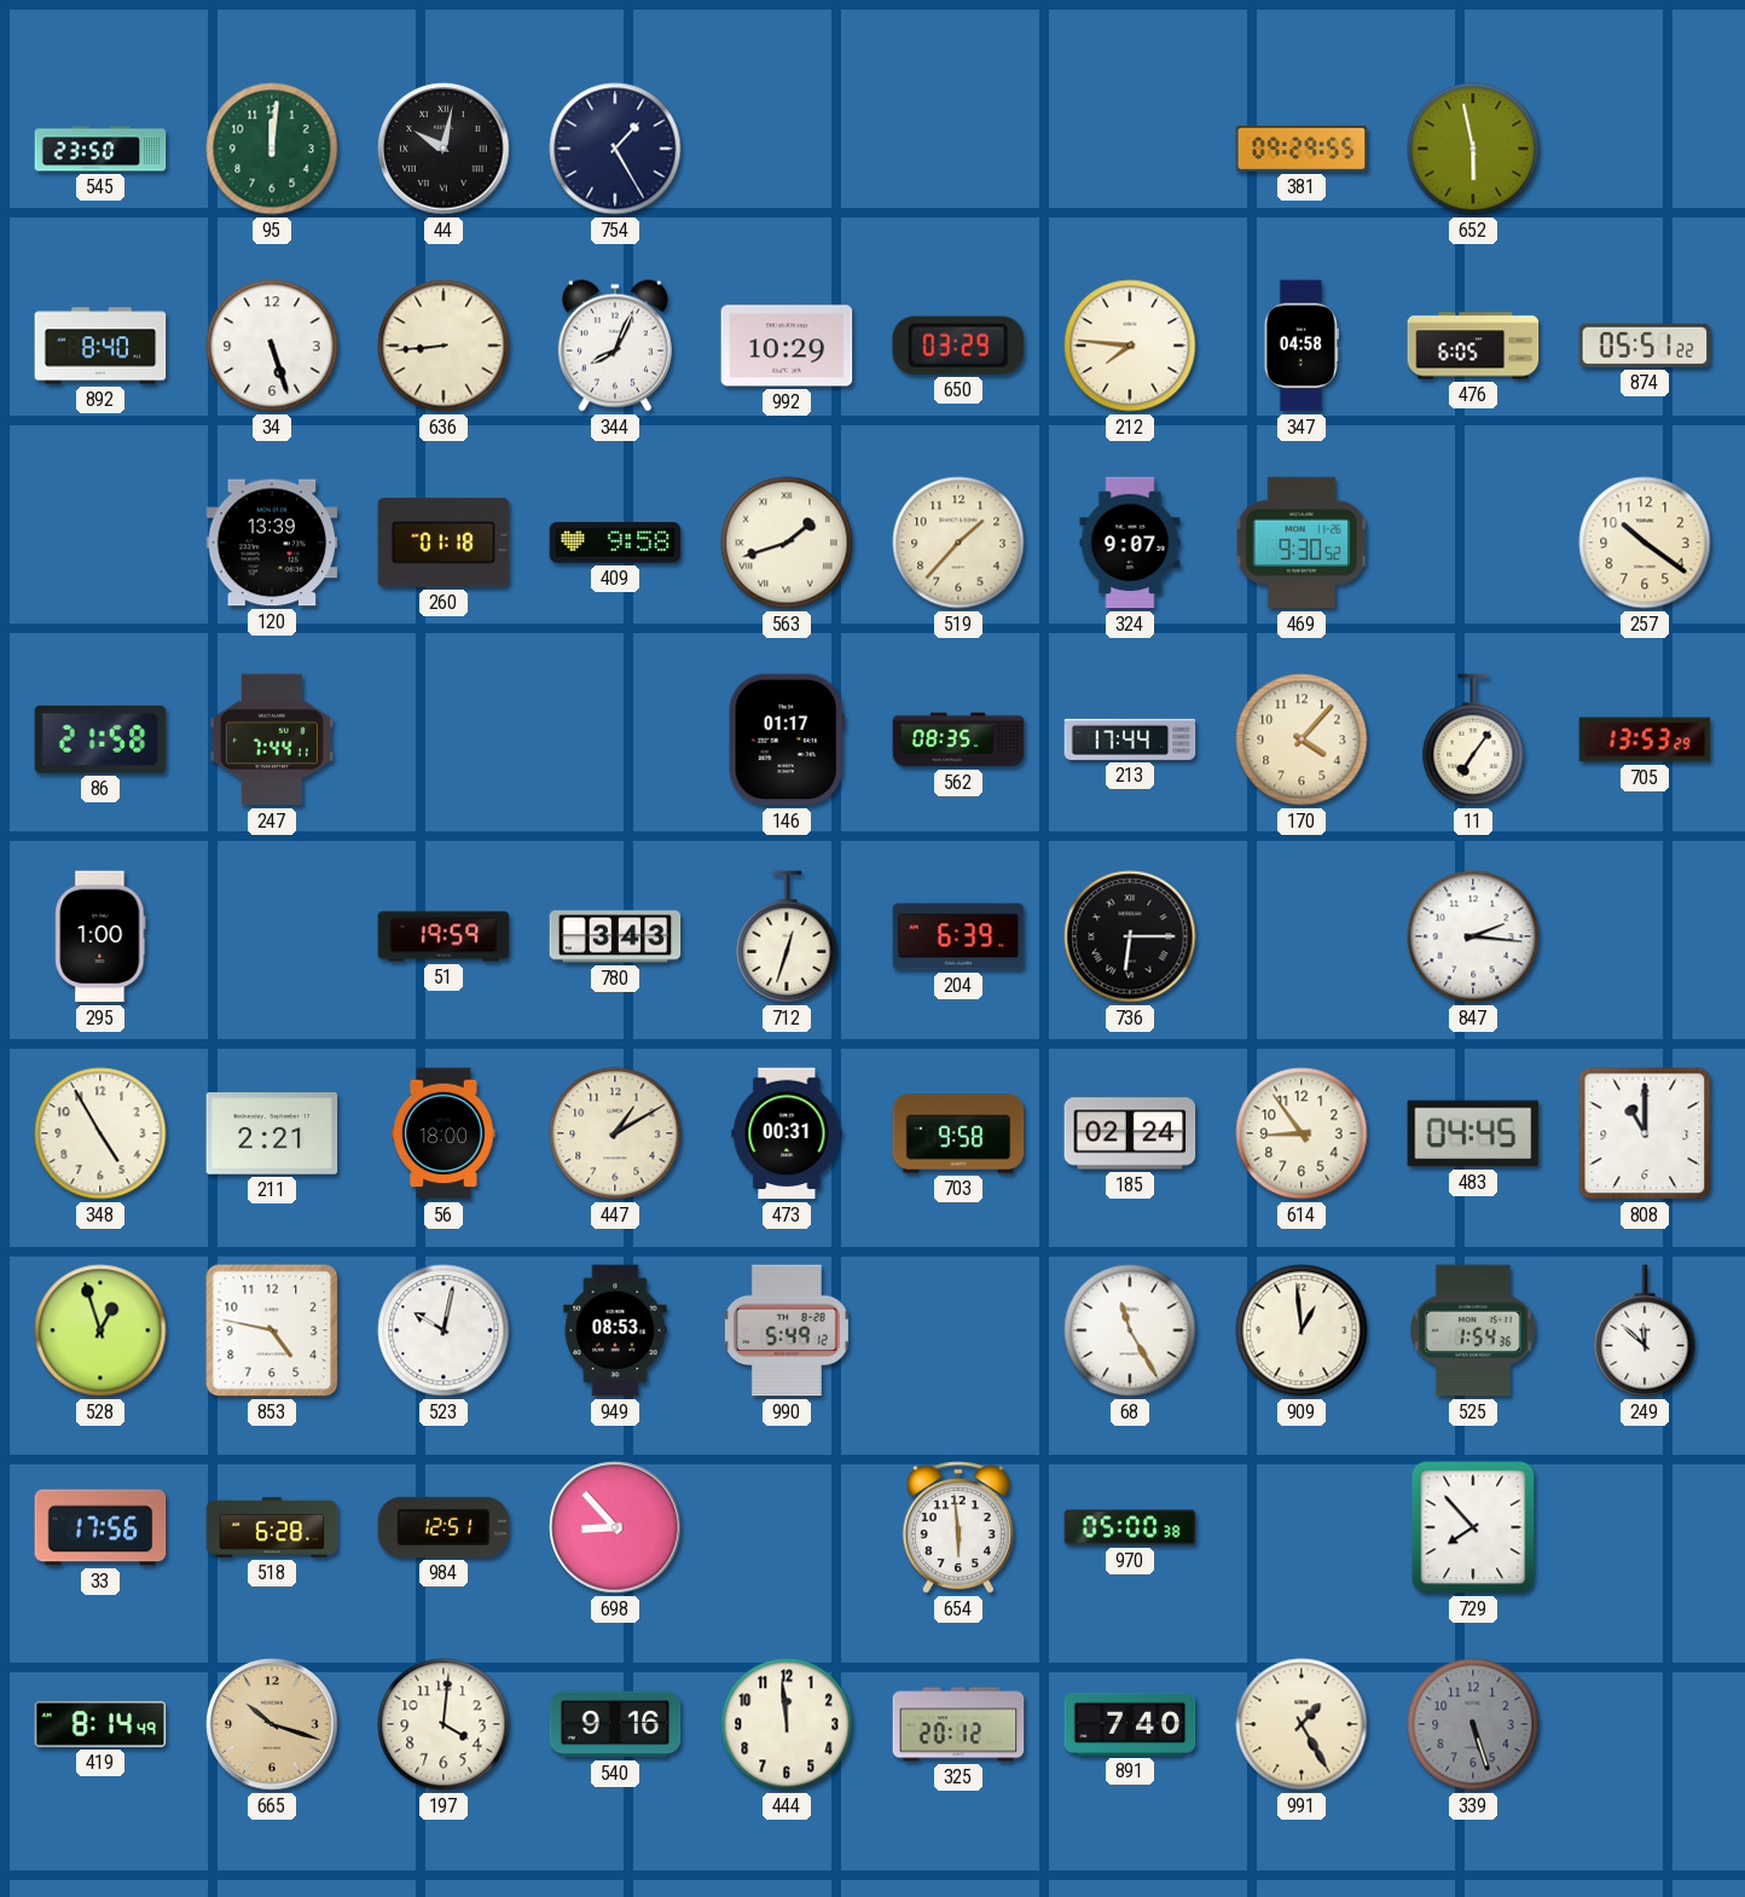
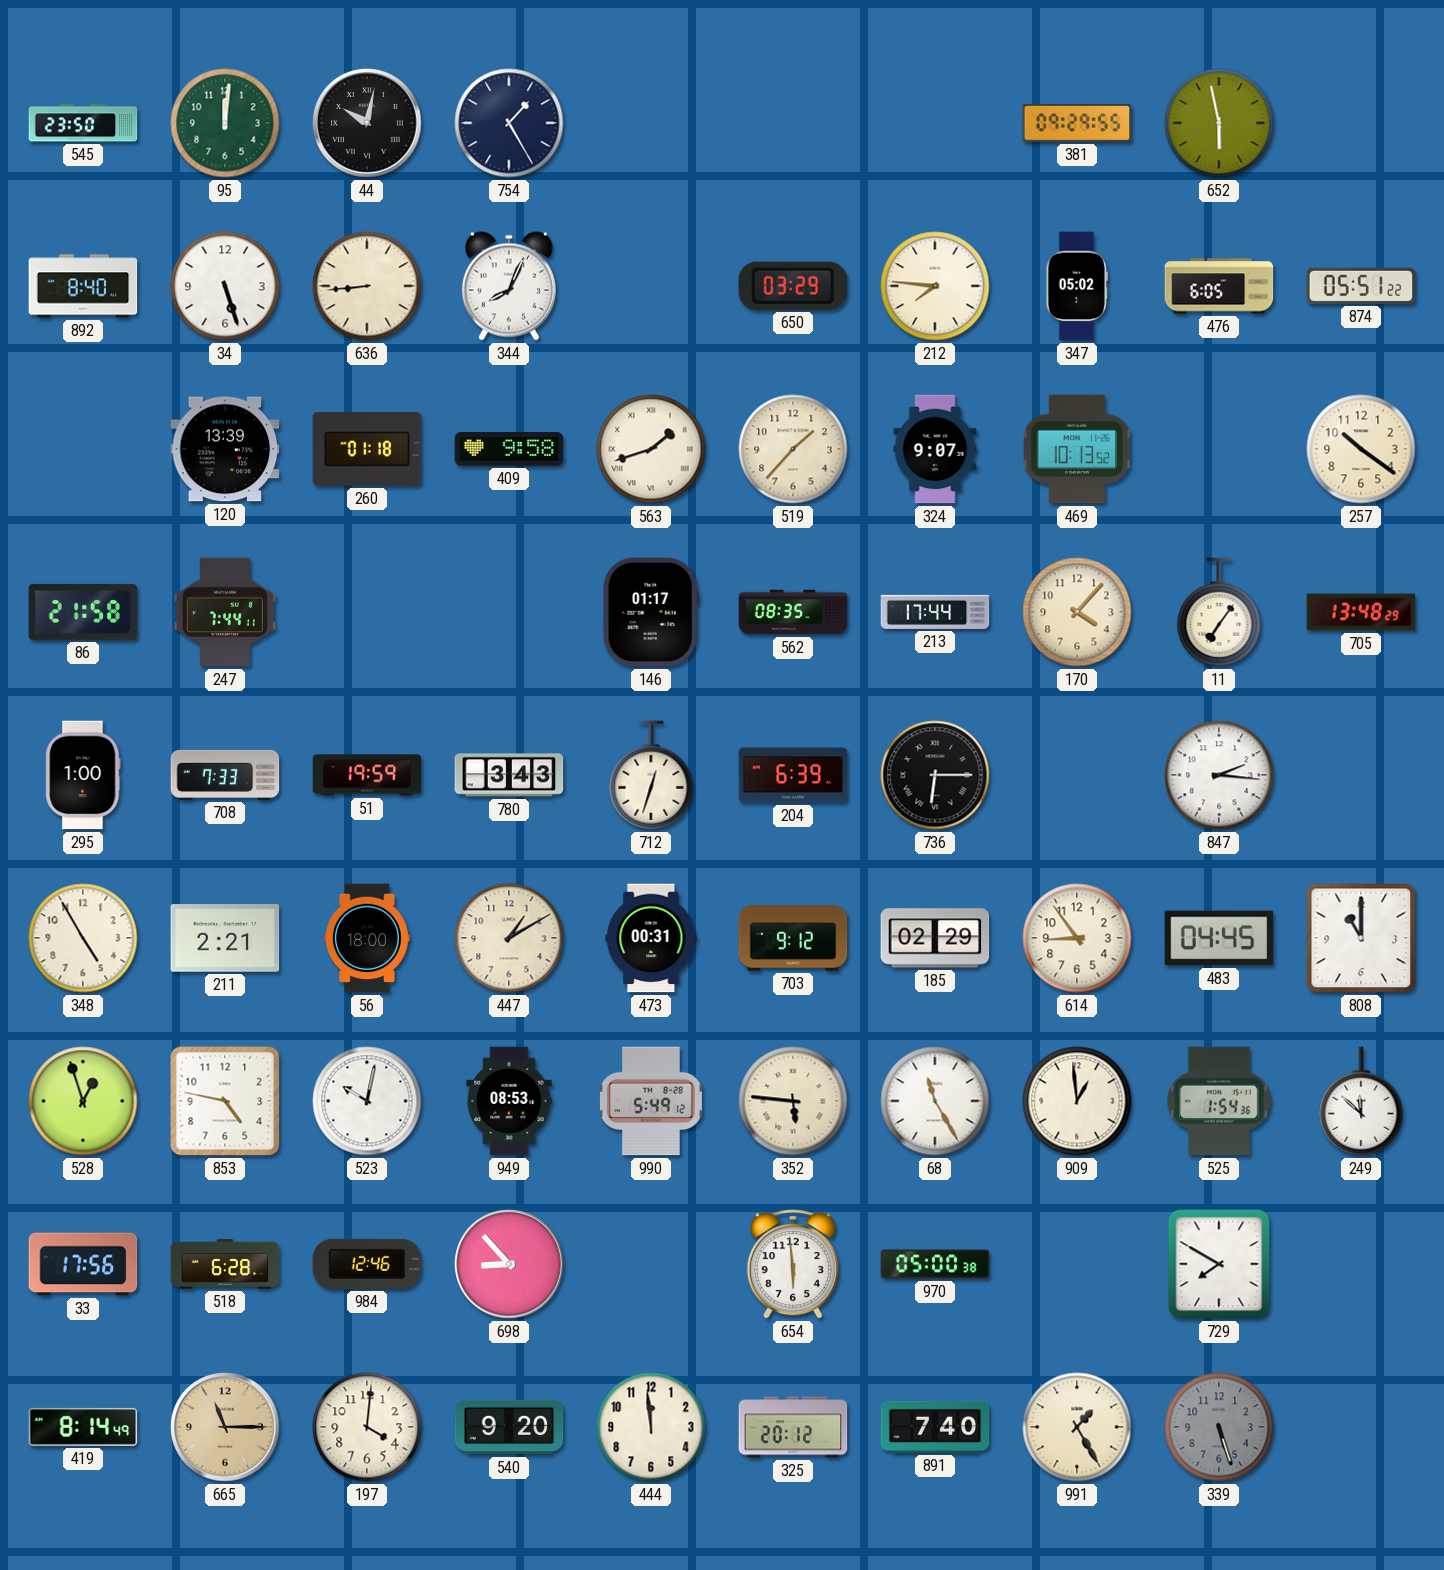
992: 10:29 -> none
347: 04:58 -> 05:02
469: 9:30 -> 10:13
705: 13:53 -> 13:48
708: none -> 7:33
703: 9:58 -> 9:12
185: 02:24 -> 02:29
352: none -> 5:46
984: 12:51 -> 12:46
729: 7:53 -> 7:50
665: 10:18 -> 11:15
540: 9:16 -> 9:20
